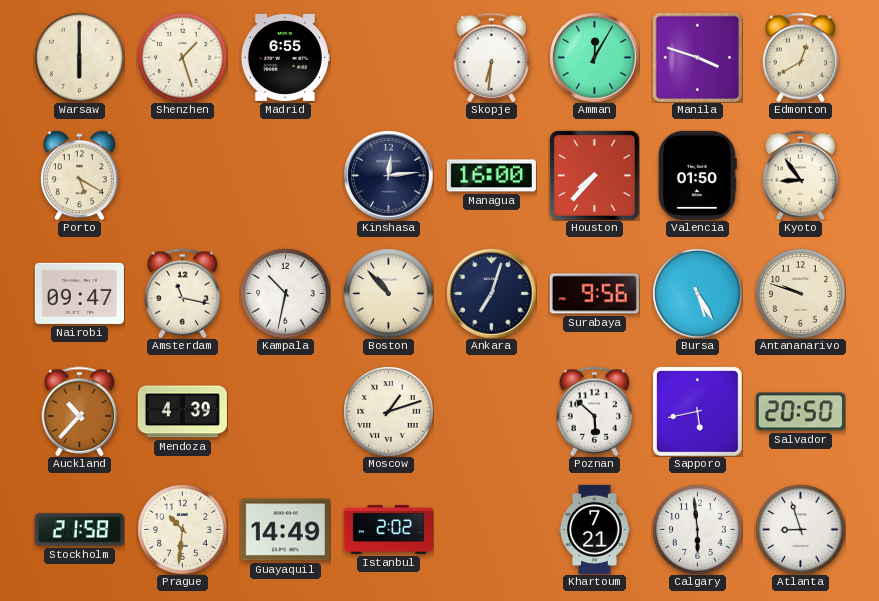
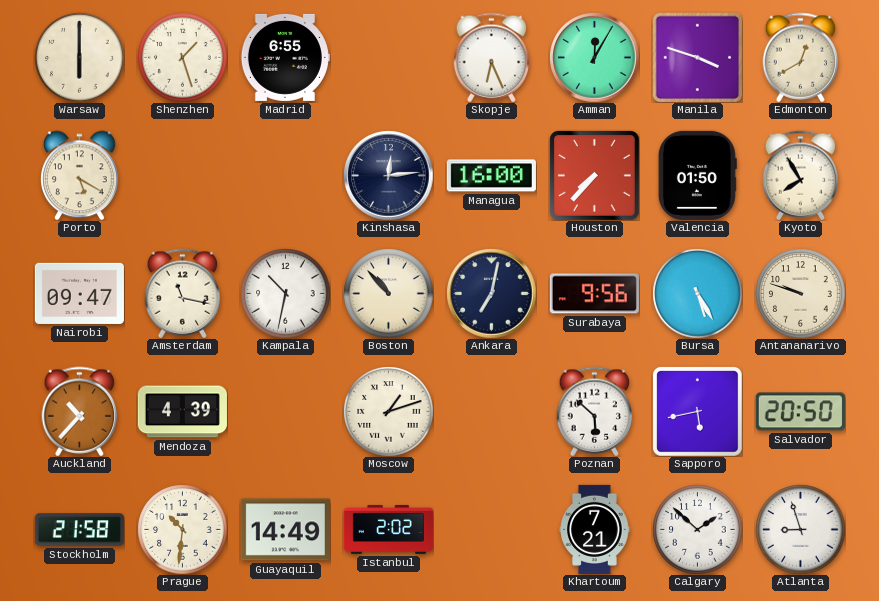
Skopje: 6:31 -> 6:26
Kyoto: 8:54 -> 7:55
Ankara: 7:03 -> 7:02
Calgary: 5:59 -> 1:52
